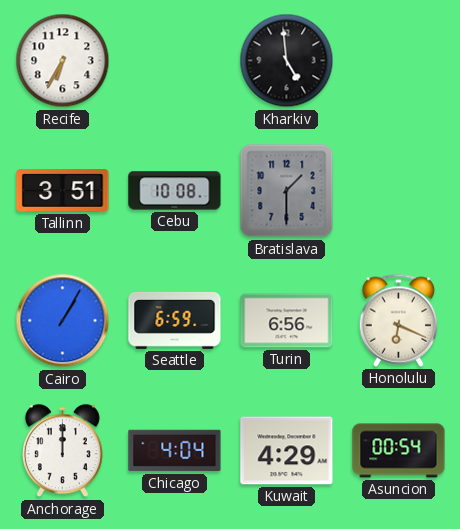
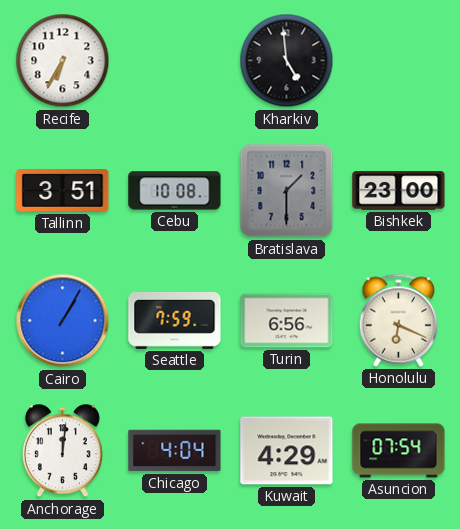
Bishkek: none -> 23:00
Seattle: 6:59 -> 7:59
Anchorage: 12:00 -> 12:01
Asuncion: 00:54 -> 07:54
